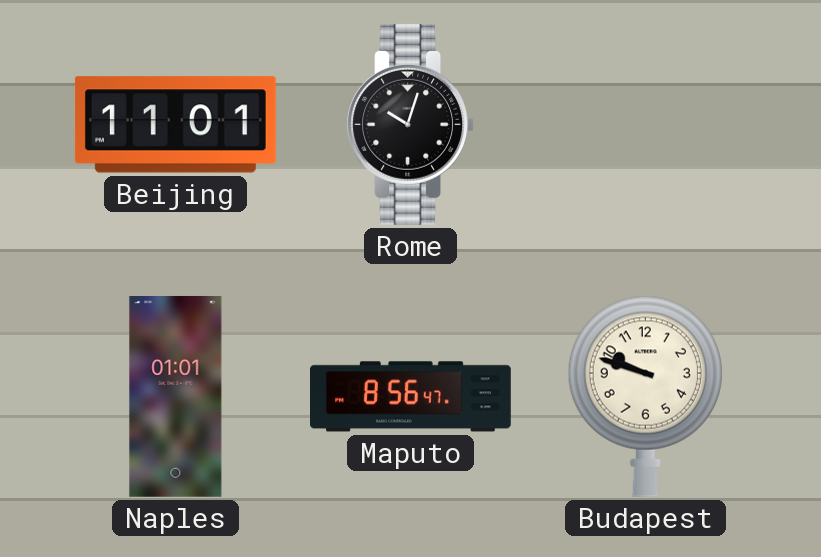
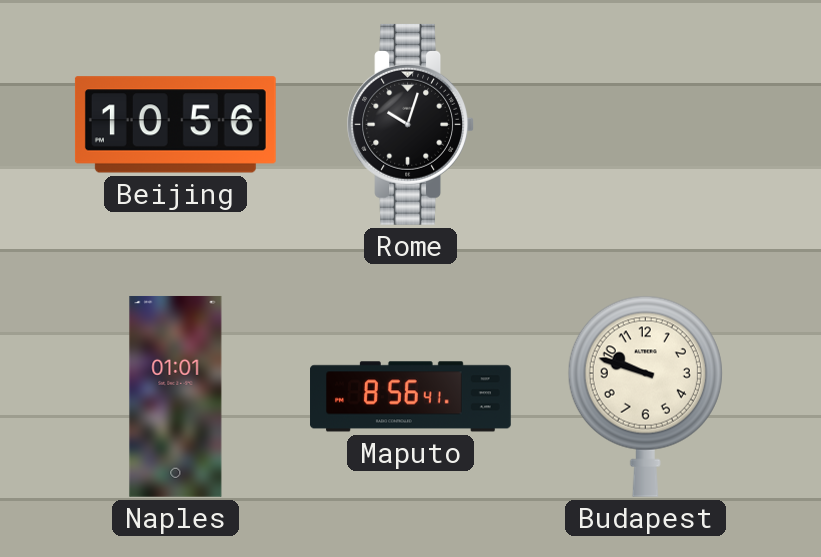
Beijing: 11:01 -> 10:56
Maputo: 8:56:47 -> 8:56:41
